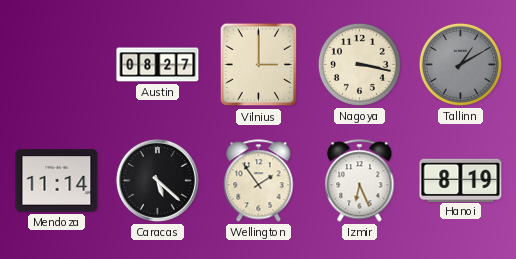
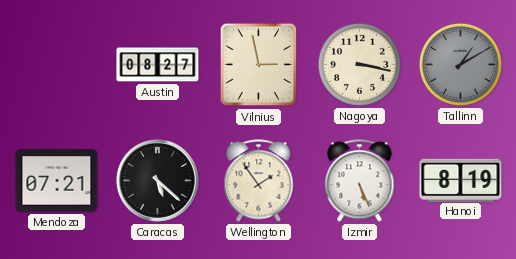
Vilnius: 3:00 -> 2:58
Mendoza: 11:14 -> 07:21
Izmir: 6:26 -> 5:26
